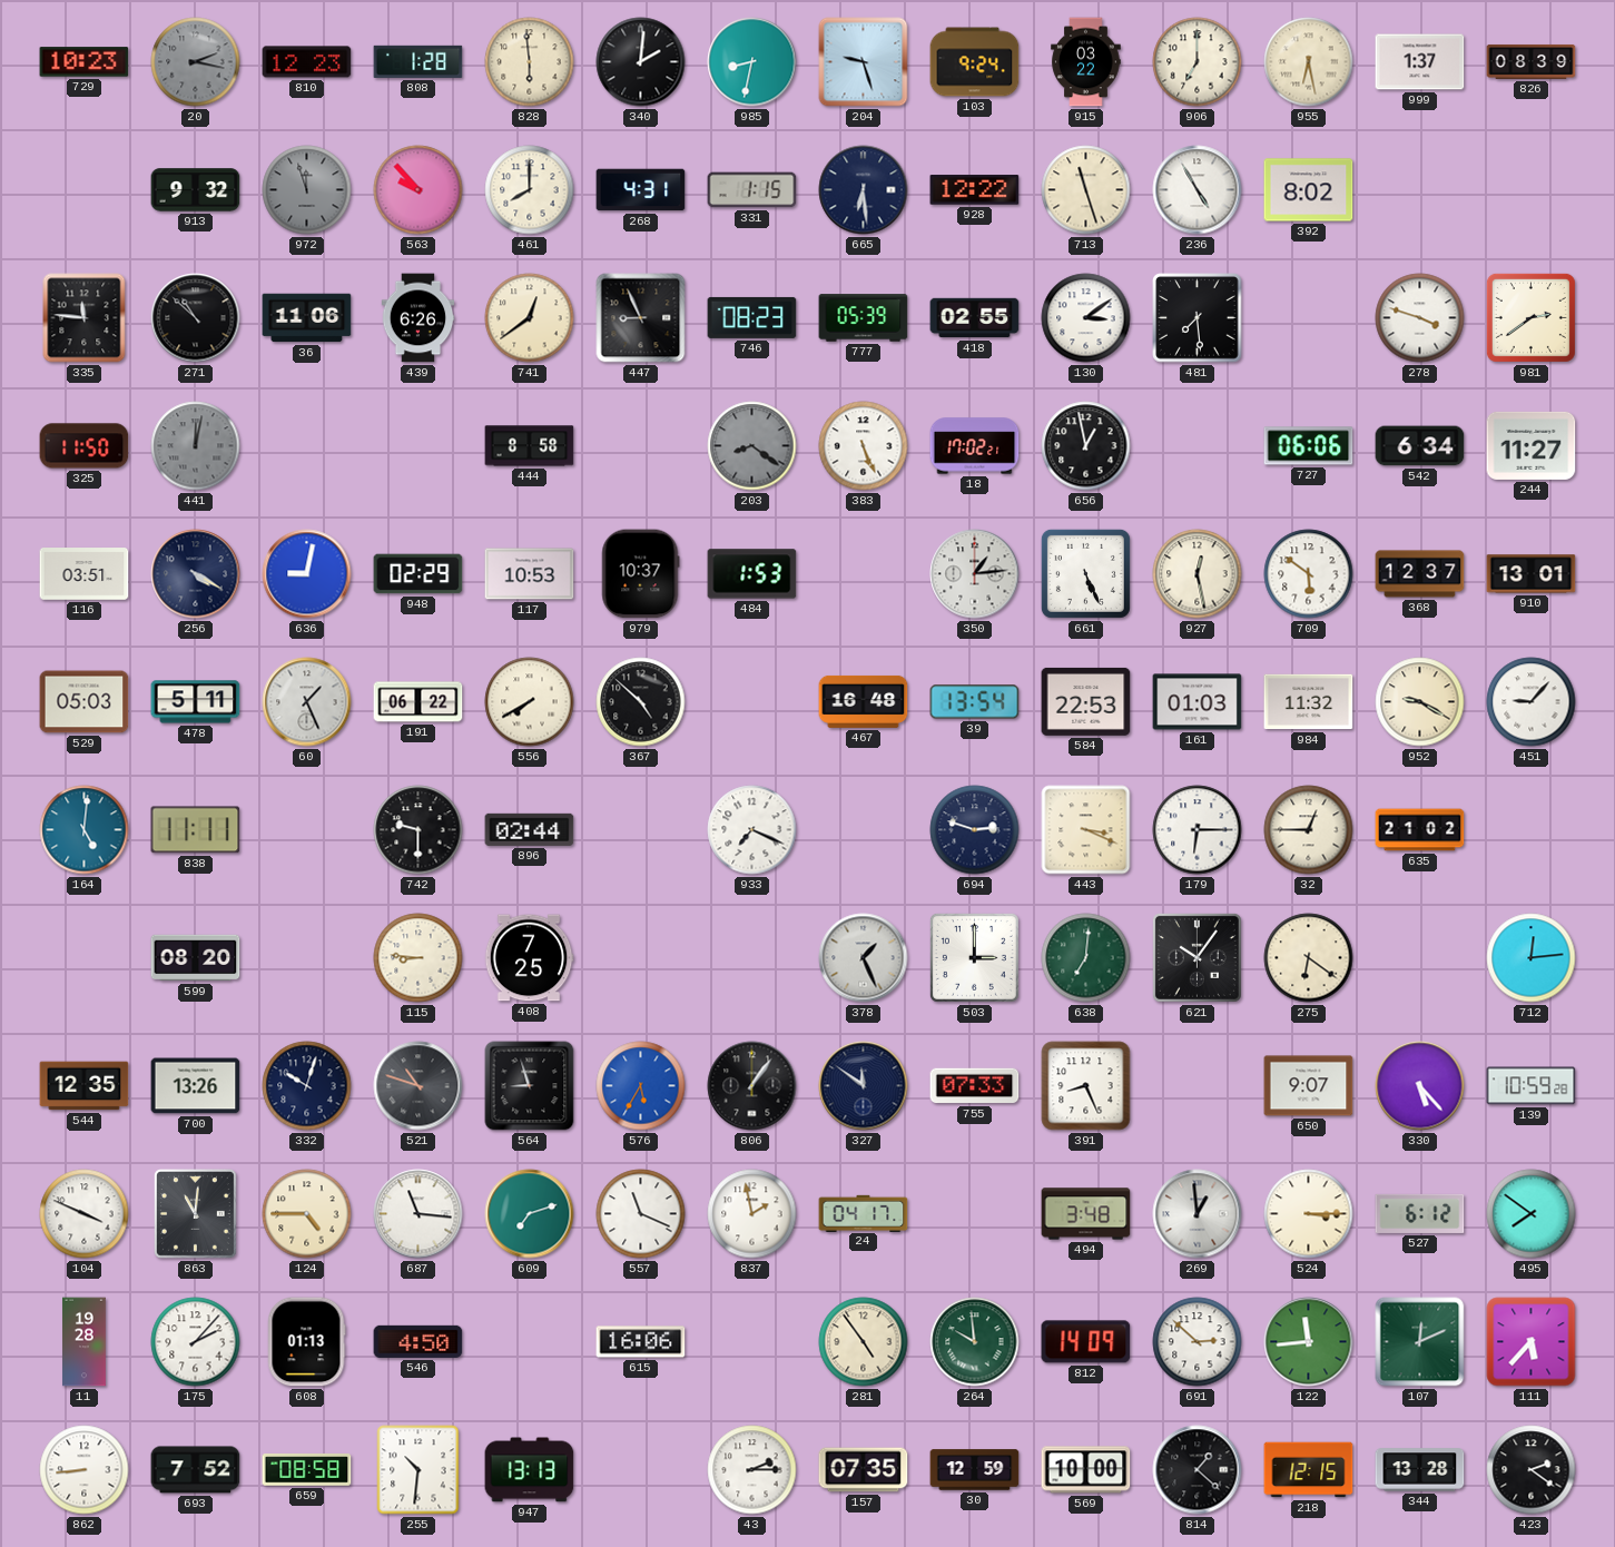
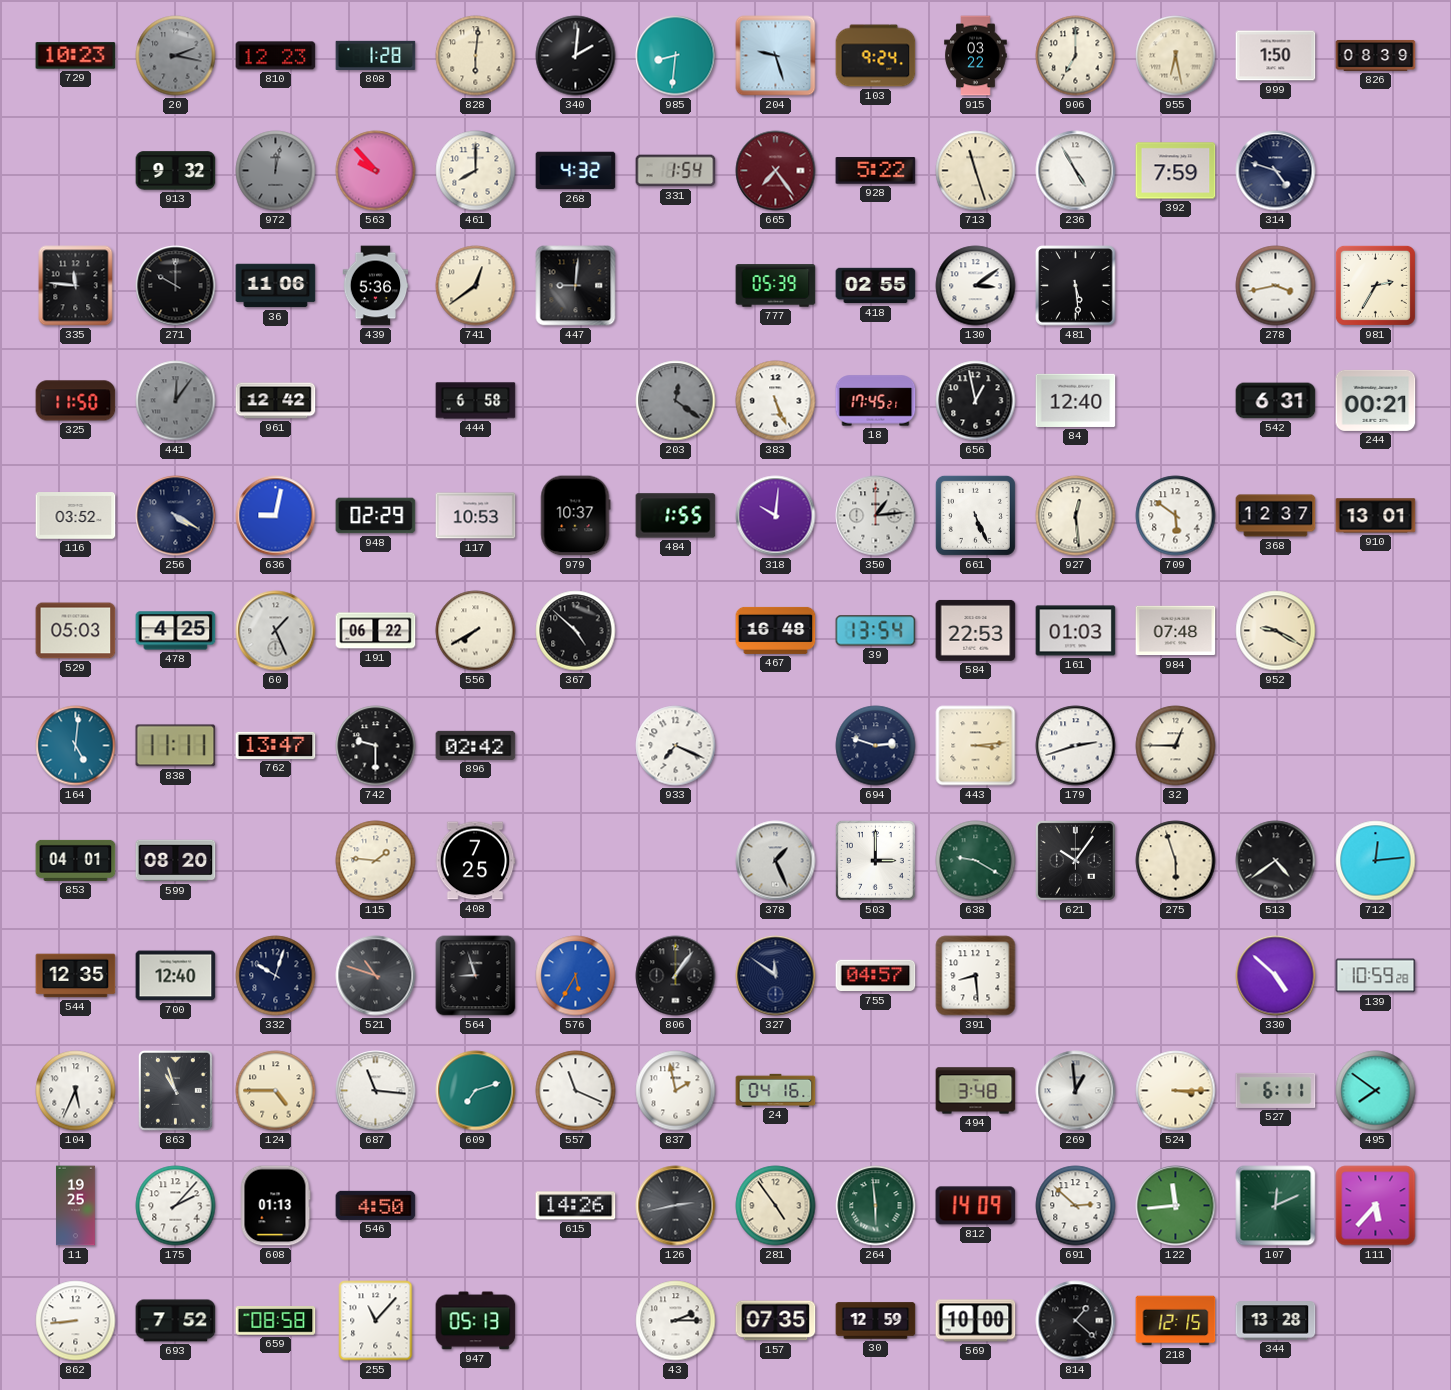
828: 5:59 -> 6:01
985: 8:32 -> 8:31
999: 1:37 -> 1:50
972: 11:57 -> 12:02
268: 4:31 -> 4:32
331: 1:15 -> 1:54
665: 6:29 -> 7:24
665 dial: navy -> burgundy
928: 12:22 -> 5:22
392: 8:02 -> 7:59
314: none -> 4:48
271: 10:52 -> 10:00
439: 6:26 -> 5:36
447: 8:56 -> 9:01
746: 08:23 -> none
481: 7:29 -> 5:29
278: 3:48 -> 3:43
981: 2:39 -> 2:35
441: 12:02 -> 12:06
961: none -> 12:42
444: 8:58 -> 6:58
203: 8:21 -> 12:21
18: 17:02 -> 17:45
84: none -> 12:40
727: 06:06 -> none
542: 6:34 -> 6:31
244: 11:27 -> 00:21
116: 03:51 -> 03:52
484: 1:53 -> 1:55
318: none -> 10:01
927: 12:28 -> 12:29
478: 5:11 -> 4:25
984: 11:32 -> 07:48
451: 9:07 -> none
762: none -> 13:47
896: 02:44 -> 02:42
443: 3:19 -> 3:14
179: 6:15 -> 2:42
635: 21:02 -> none
853: none -> 04:01
115: 8:46 -> 1:46
638: 7:01 -> 9:20
275: 6:21 -> 5:57
513: none -> 4:39
700: 13:26 -> 12:40
755: 07:33 -> 04:57
391: 8:26 -> 8:29
650: 9:07 -> none
330: 5:23 -> 4:52
104: 3:49 -> 5:34
863: 11:01 -> 10:57
24: 04:17 -> 04:16
527: 6:12 -> 6:11
11: 19:28 -> 19:25
615: 16:06 -> 14:26
126: none -> 2:43
264: 9:59 -> 5:59
255: 10:31 -> 11:07
947: 13:13 -> 05:13
423: 2:21 -> none
